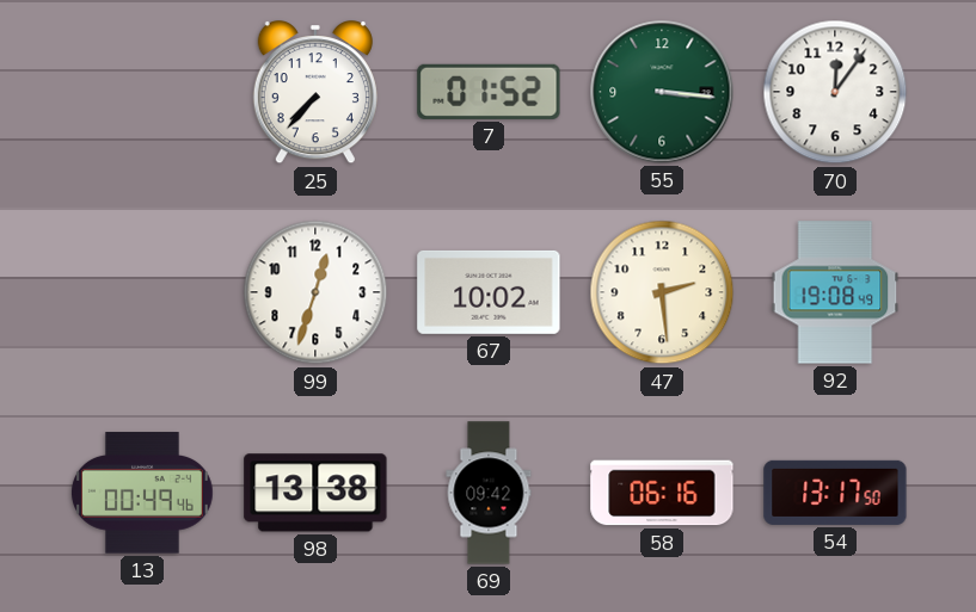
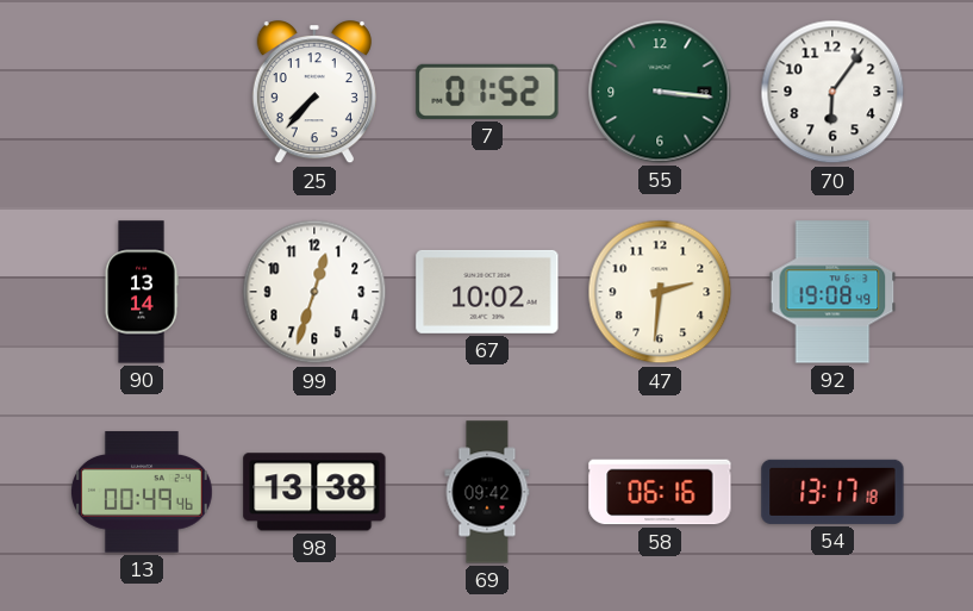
70: 12:06 -> 6:06
90: none -> 13:14
47: 2:29 -> 2:31
54: 13:17:50 -> 13:17:18
